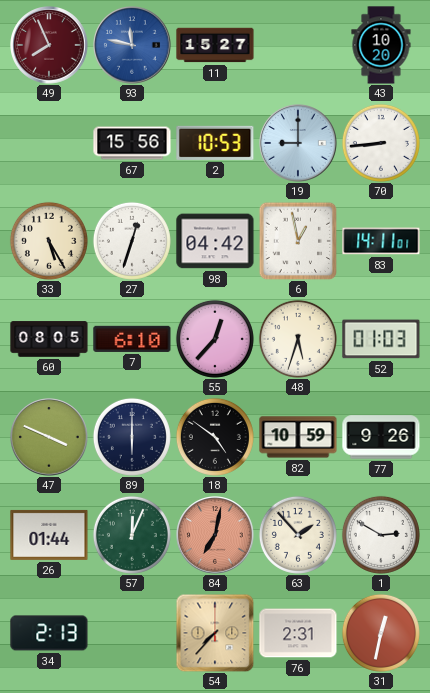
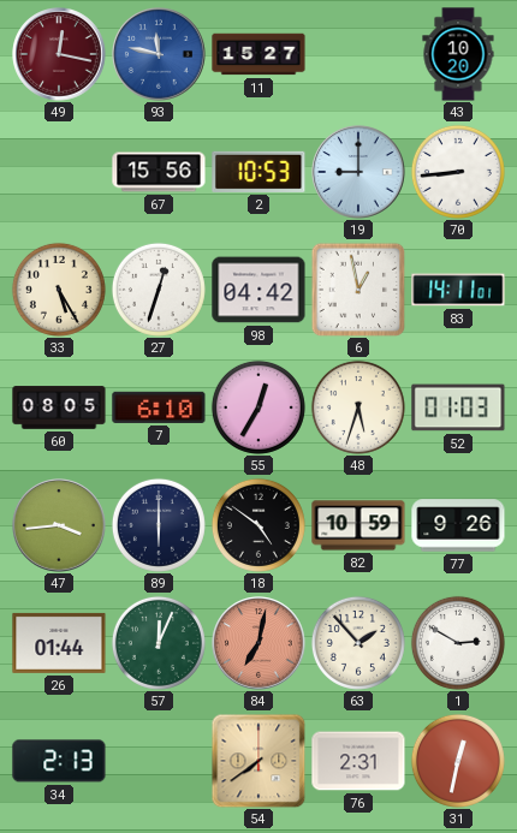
49: 7:56 -> 12:17
55: 12:37 -> 12:35
47: 3:49 -> 3:44
54: 7:37 -> 7:39
